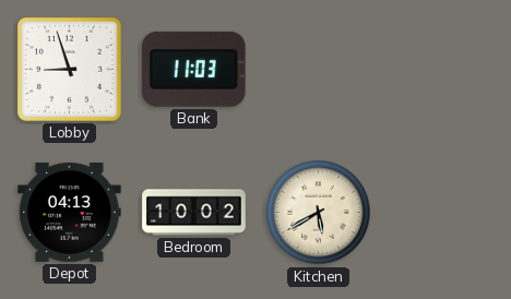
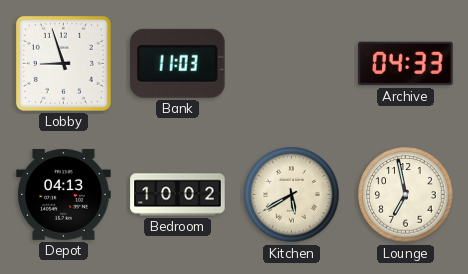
Archive: none -> 04:33
Lounge: none -> 6:58
